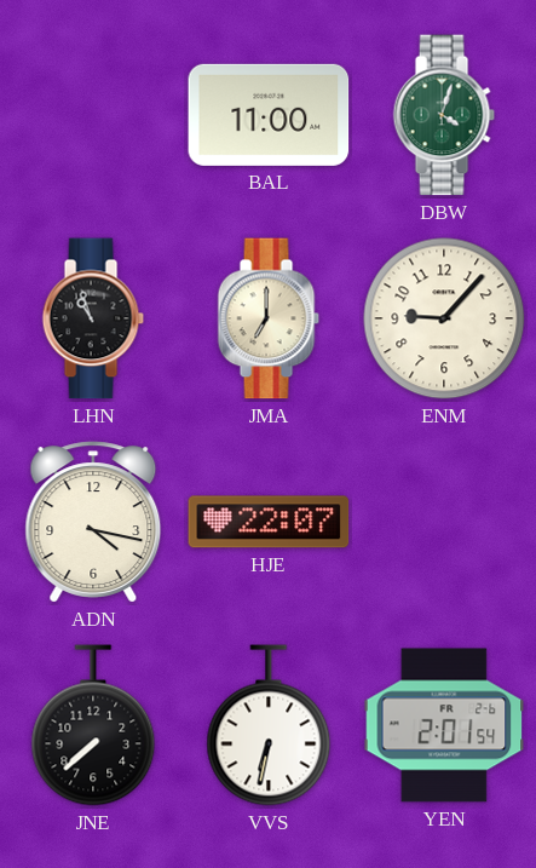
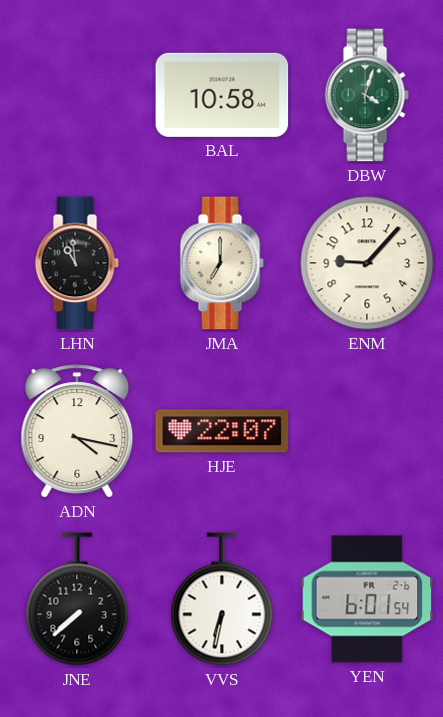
BAL: 11:00 -> 10:58
LHN: 10:57 -> 10:59
YEN: 2:01 -> 6:01
